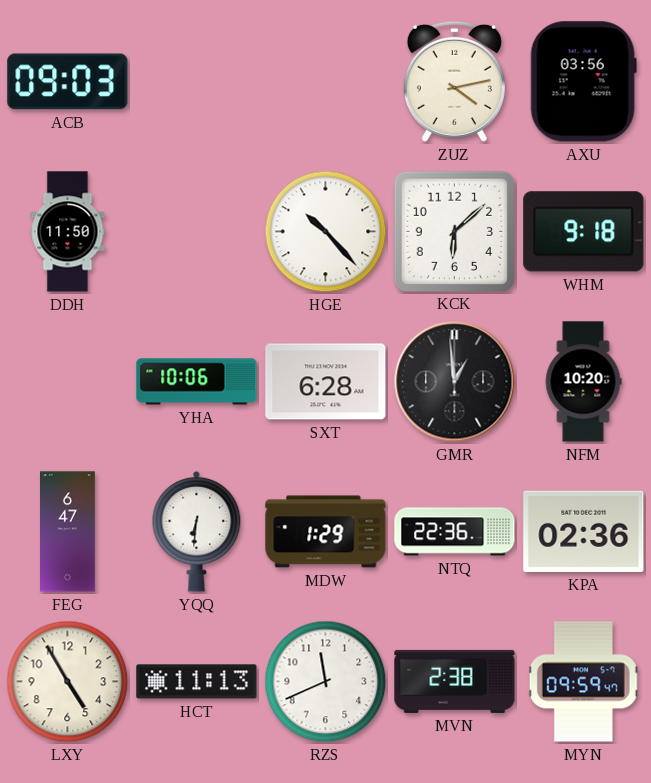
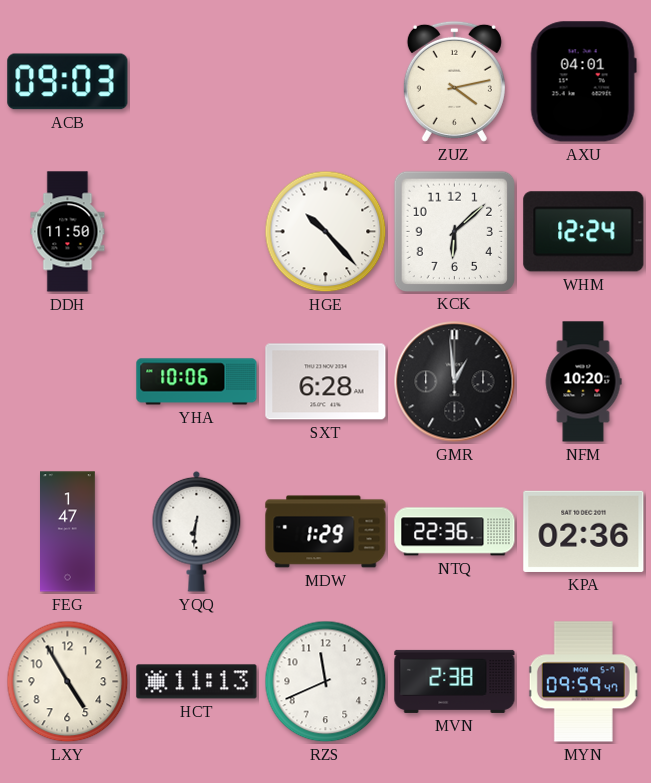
AXU: 03:56 -> 04:01
WHM: 9:18 -> 12:24
FEG: 6:47 -> 1:47
